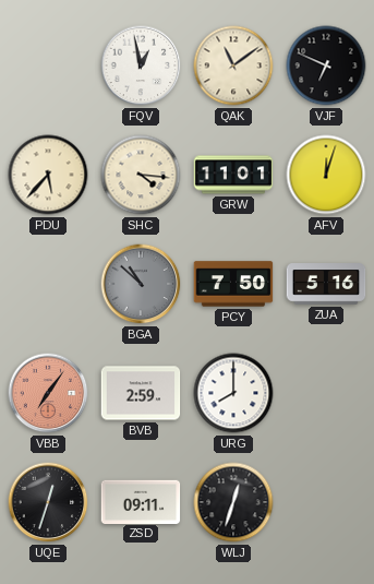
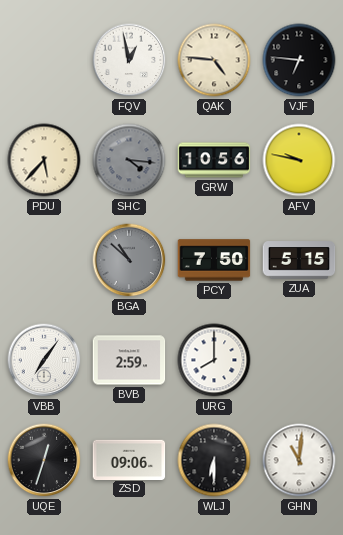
QAK: 11:09 -> 4:46
VJF: 6:49 -> 6:46
SHC dial: cream -> grey
GRW: 11:01 -> 10:56
AFV: 12:03 -> 9:47
ZUA: 5:16 -> 5:15
VBB dial: salmon -> white
ZSD: 09:11 -> 09:06
WLJ: 12:33 -> 6:30
GHN: none -> 11:01
